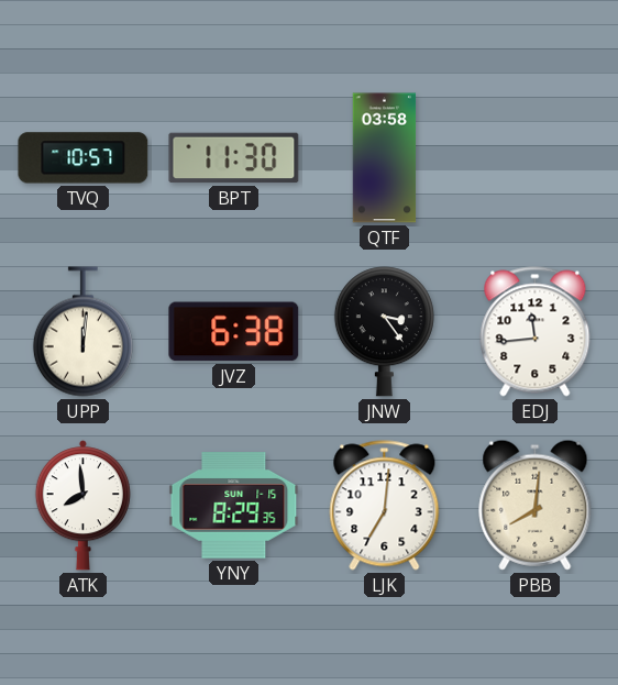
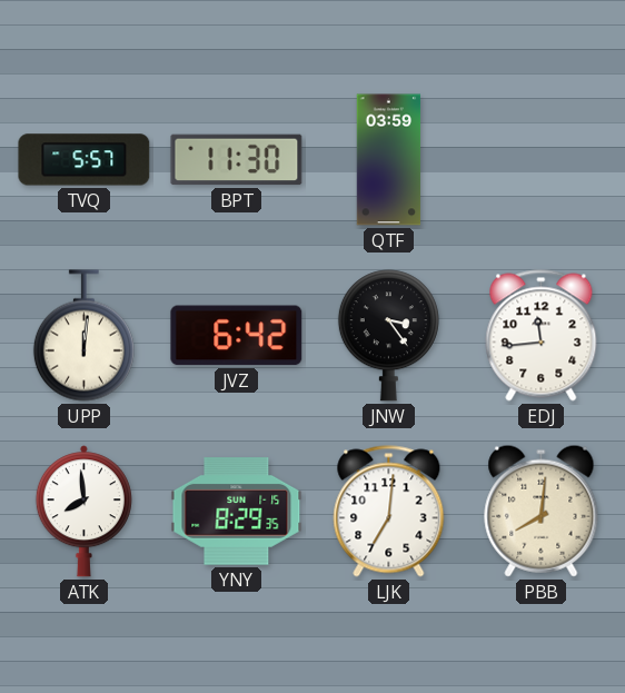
TVQ: 10:57 -> 5:57
QTF: 03:58 -> 03:59
JVZ: 6:38 -> 6:42
